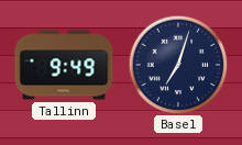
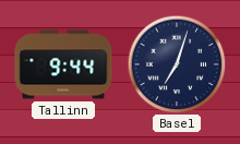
Tallinn: 9:49 -> 9:44
